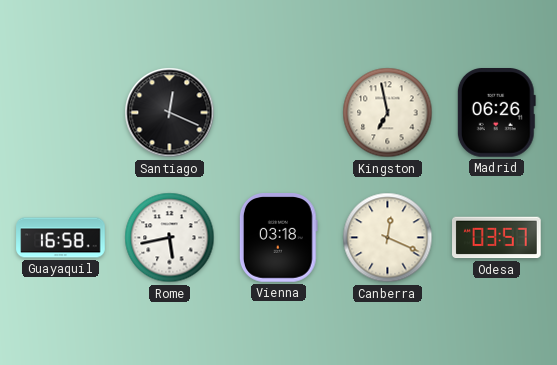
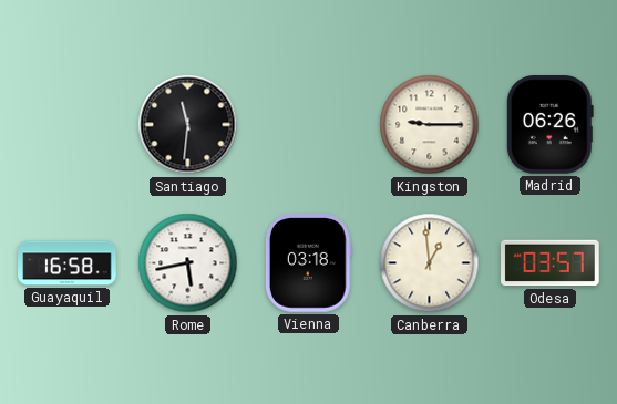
Santiago: 12:19 -> 11:31
Kingston: 6:58 -> 9:15
Canberra: 12:19 -> 12:59
